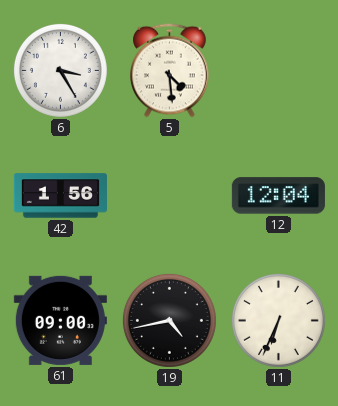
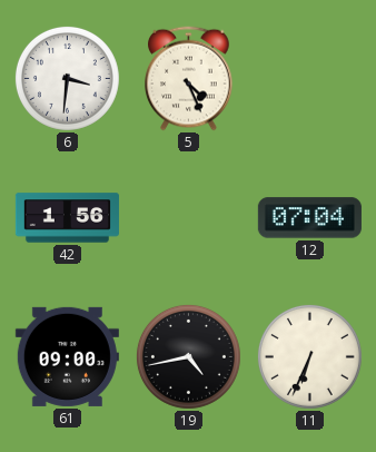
6: 3:25 -> 3:31
5: 4:29 -> 4:26
12: 12:04 -> 07:04
